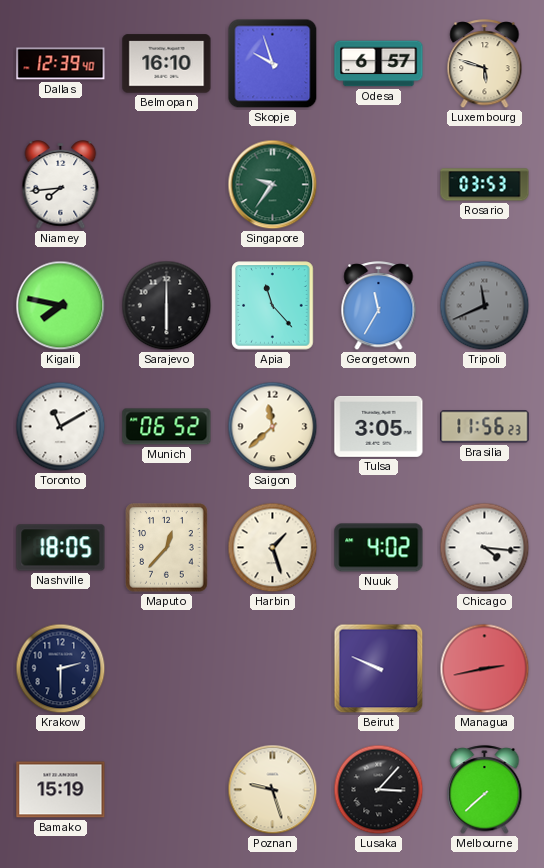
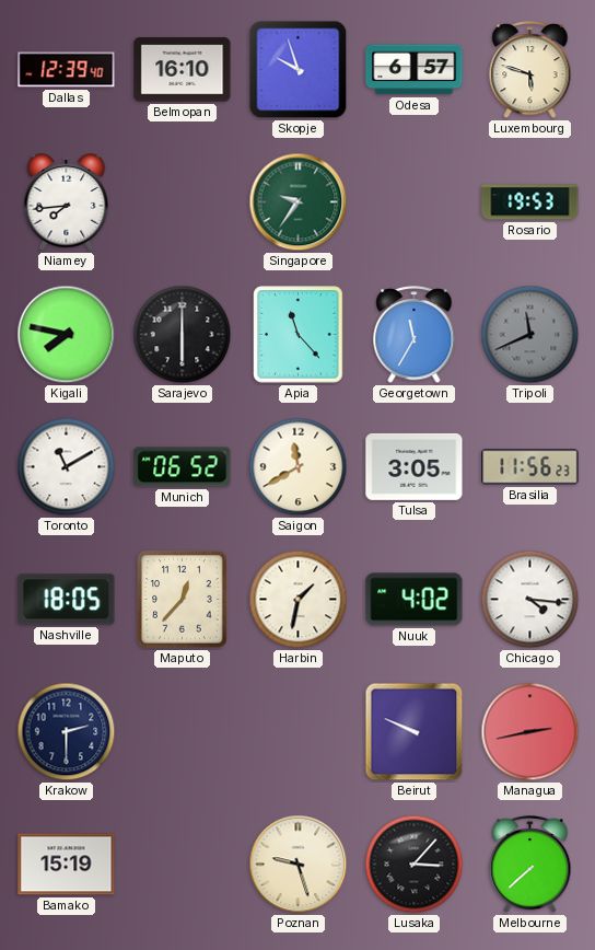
Rosario: 03:53 -> 19:53
Saigon: 11:38 -> 11:40
Harbin: 1:27 -> 1:32
